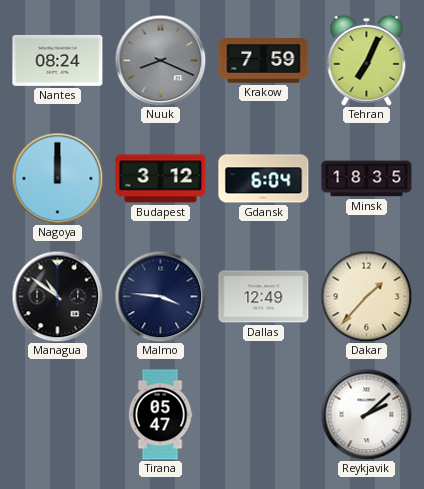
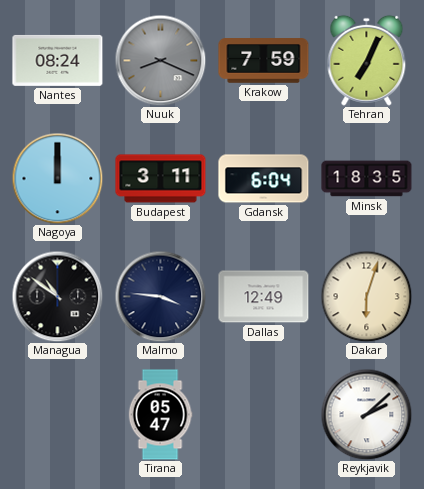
Budapest: 3:12 -> 3:11
Dakar: 1:37 -> 6:03
